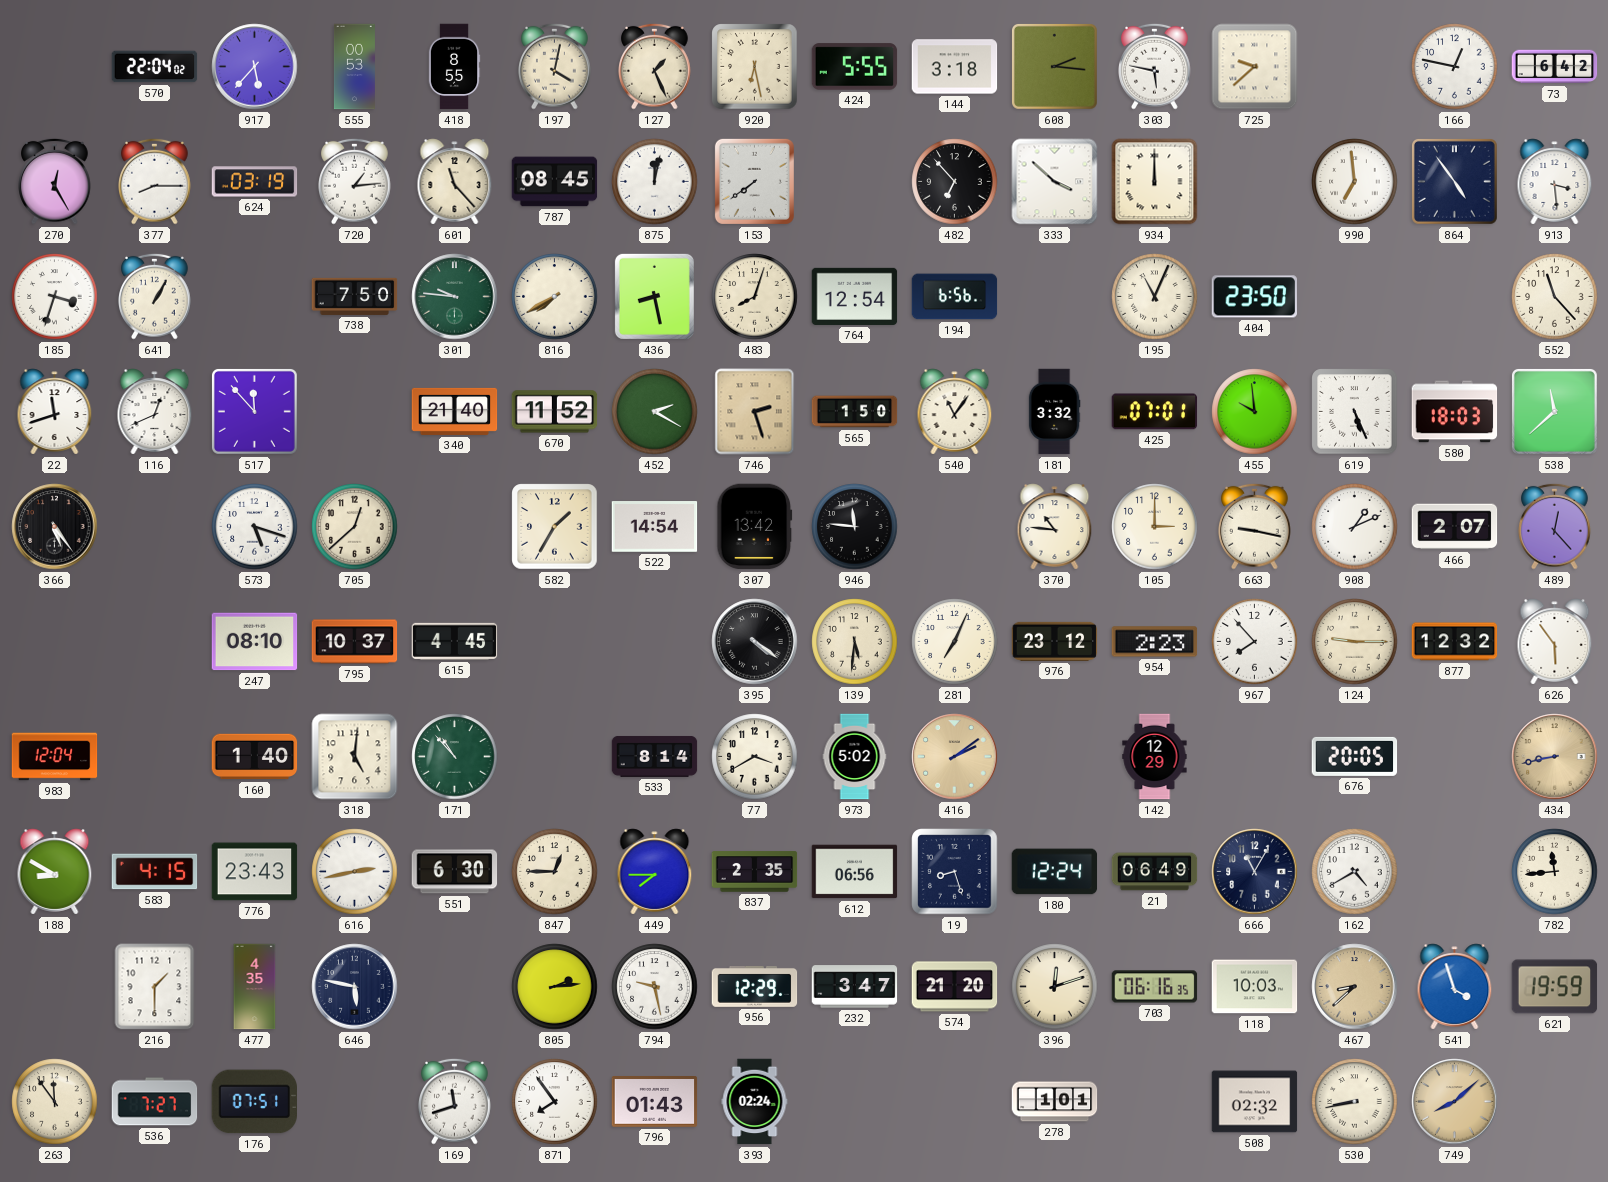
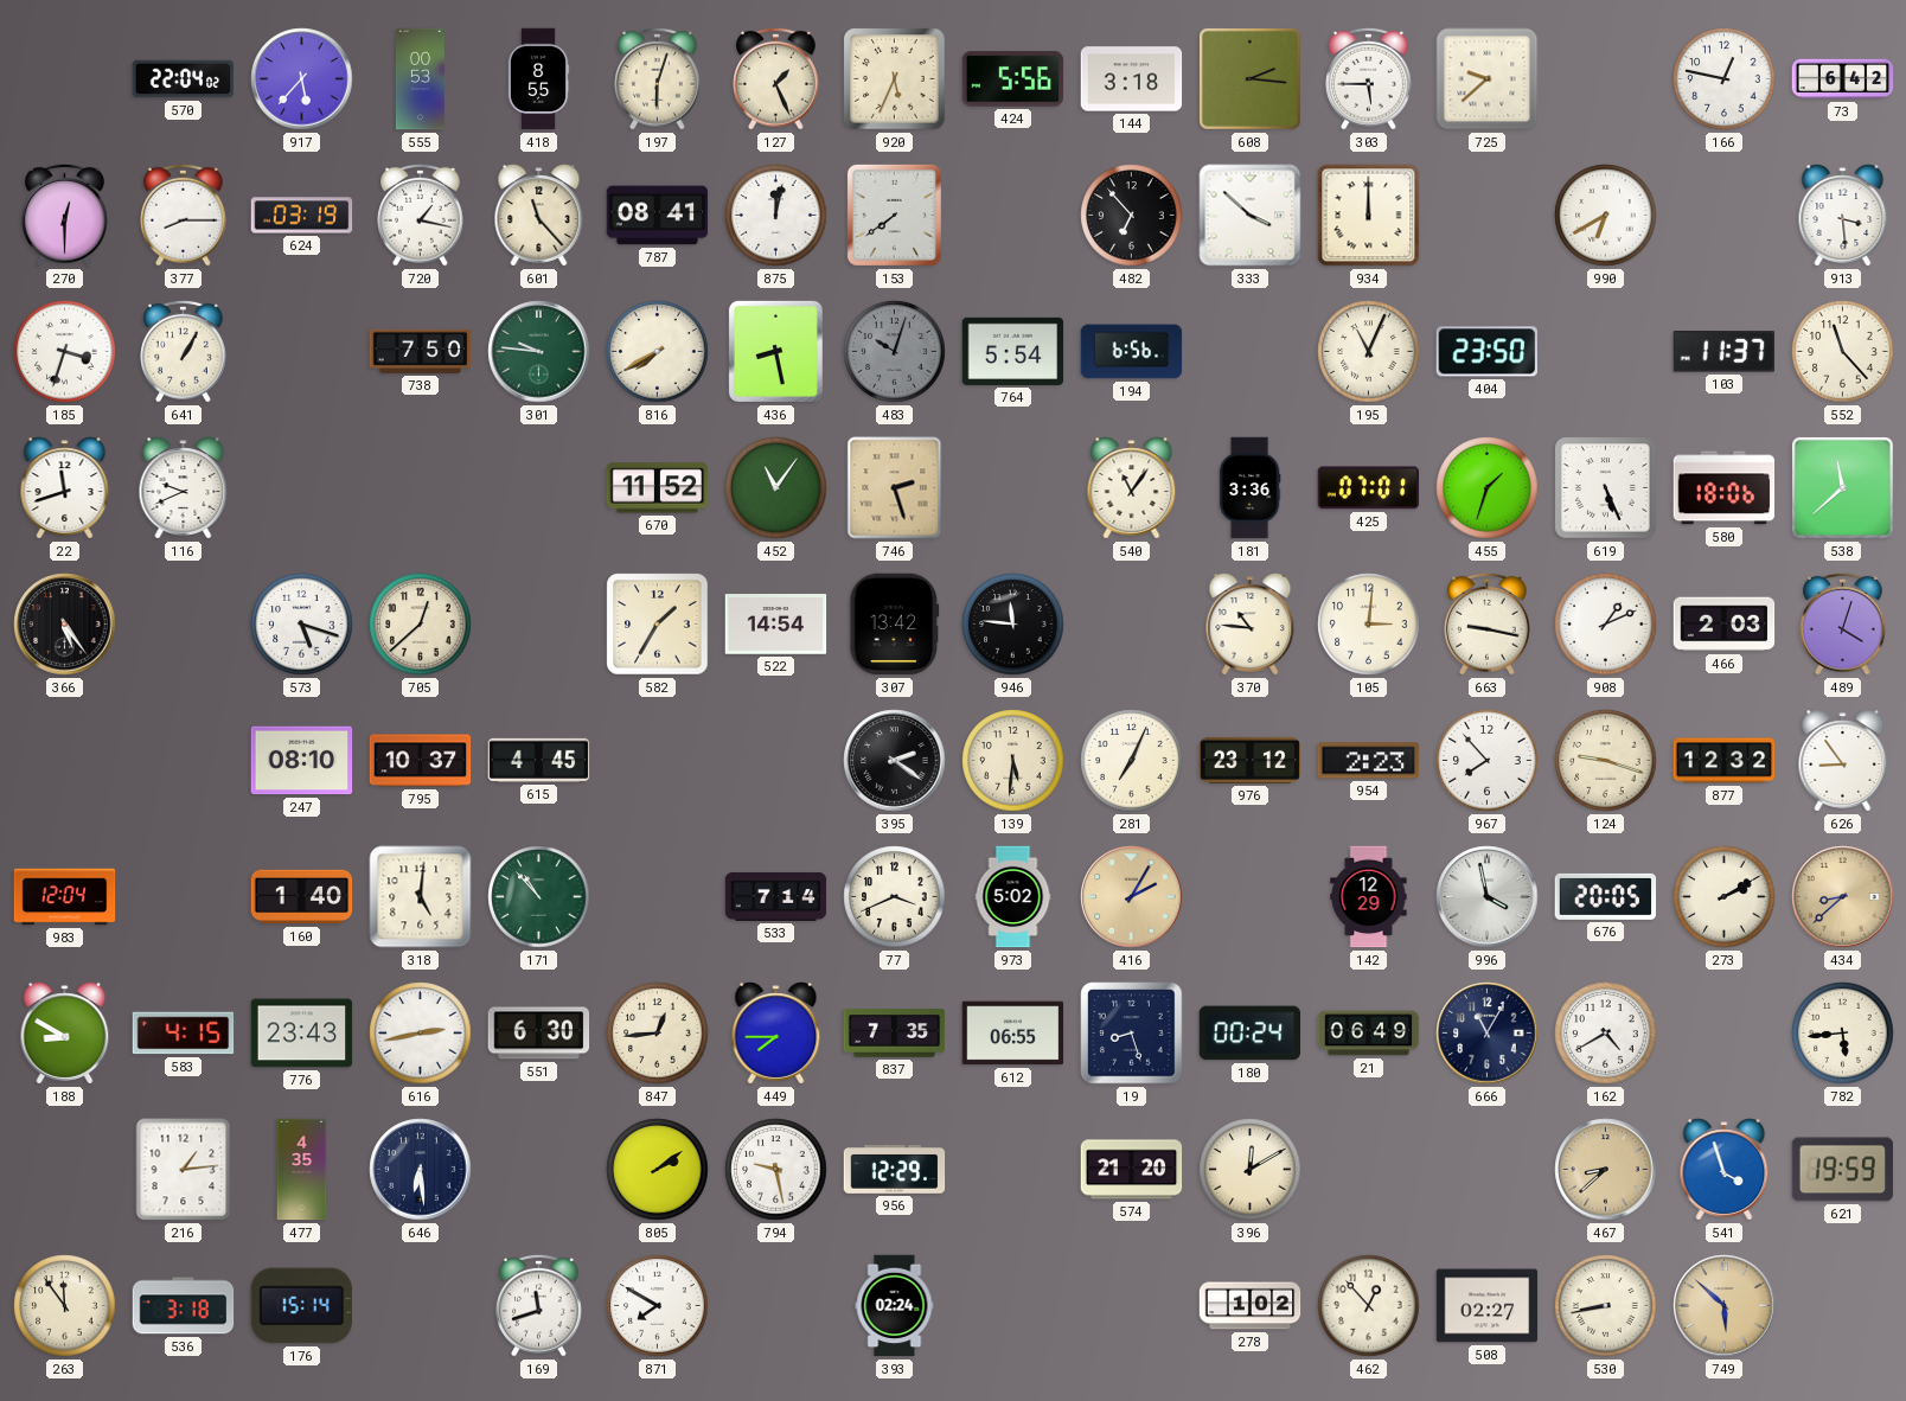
197: 4:02 -> 6:03
920: 6:28 -> 5:34
424: 5:55 -> 5:56
303: 5:47 -> 5:45
270: 12:25 -> 12:30
720: 1:14 -> 1:17
787: 08:45 -> 08:41
990: 6:59 -> 6:40
864: 4:54 -> none
483: 8:03 -> 10:03
483 dial: cream -> grey
764: 12:54 -> 5:54
103: none -> 11:37
116: 12:41 -> 9:41
517: 11:53 -> none
340: 21:40 -> none
452: 2:20 -> 11:06
565: 1:50 -> none
181: 3:32 -> 3:36
455: 9:59 -> 1:33
580: 18:03 -> 18:06
105: 3:00 -> 3:01
466: 2:07 -> 2:03
489: 12:23 -> 4:03
395: 4:21 -> 2:21
124: 9:15 -> 9:18
626: 5:54 -> 8:54
533: 8:14 -> 7:14
77: 3:40 -> 3:41
416: 2:09 -> 2:05
996: none -> 3:58
273: none -> 2:10
434: 8:43 -> 8:38
847: 12:45 -> 12:44
837: 2:35 -> 7:35
612: 06:56 -> 06:55
180: 12:24 -> 00:24
782: 11:44 -> 5:44
216: 1:30 -> 1:14
646: 5:47 -> 6:29
805: 2:14 -> 2:09
232: 3:47 -> none
396: 12:12 -> 12:10
703: 06:16 -> none
118: 10:03 -> none
536: 7:27 -> 3:18
176: 07:51 -> 15:14
871: 7:54 -> 7:50
796: 01:43 -> none
278: 1:01 -> 1:02
462: none -> 12:53
508: 02:32 -> 02:27
749: 8:08 -> 5:52
